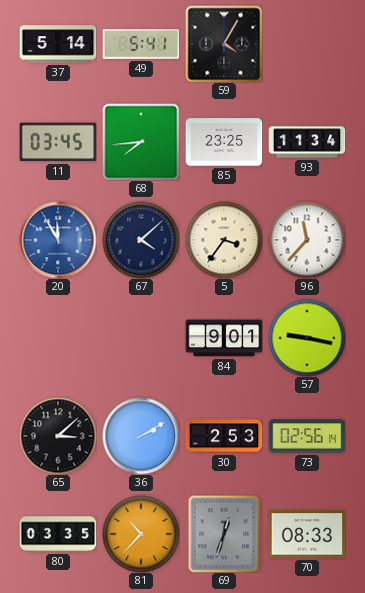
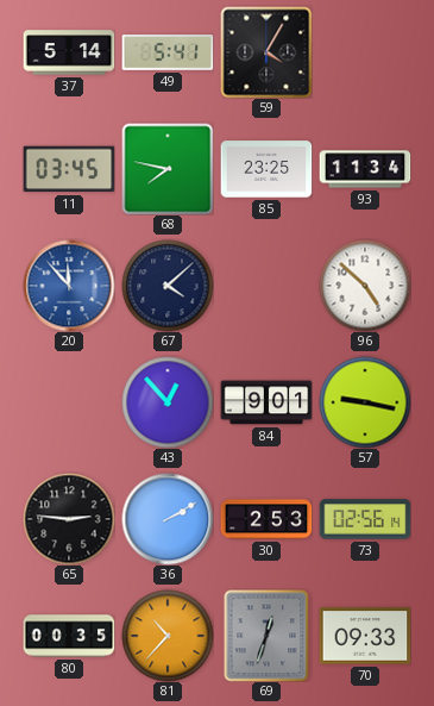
68: 7:44 -> 7:47
20: 11:55 -> 11:53
5: 3:36 -> none
96: 11:37 -> 4:52
43: none -> 12:53
65: 3:08 -> 2:46
80: 03:35 -> 00:35
70: 08:33 -> 09:33
